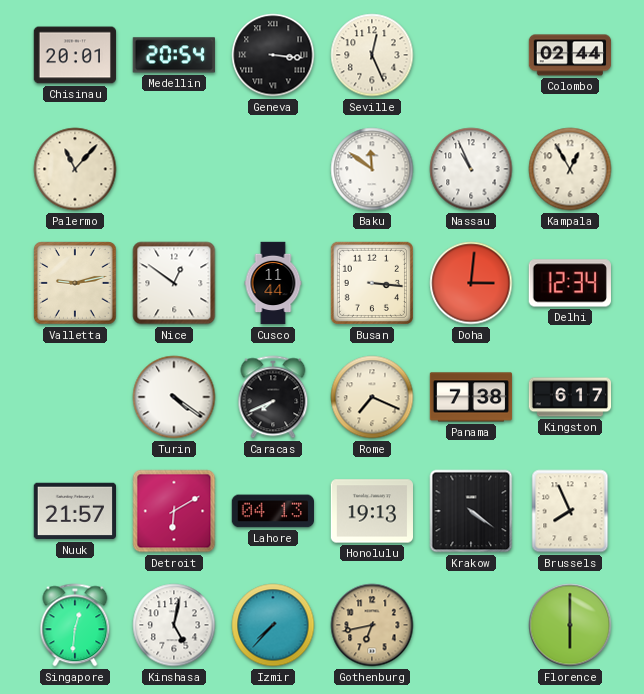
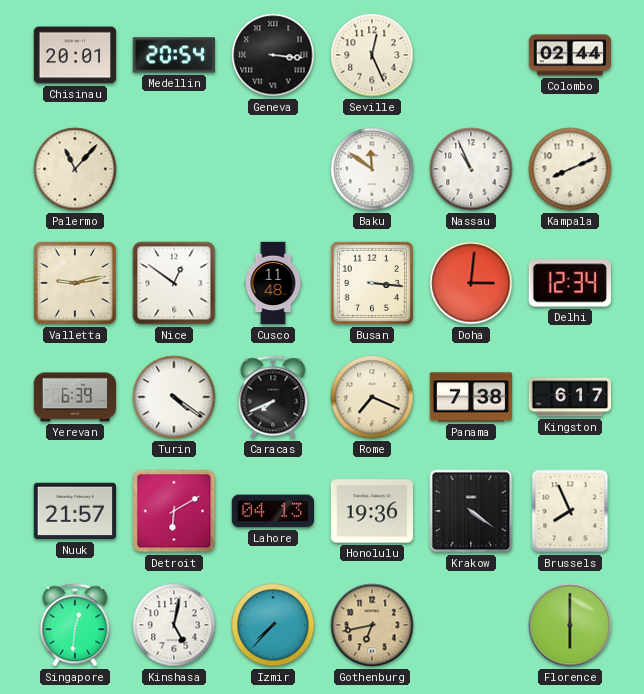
Kampala: 12:55 -> 8:11
Cusco: 11:44 -> 11:48
Yerevan: none -> 6:39
Honolulu: 19:13 -> 19:36
